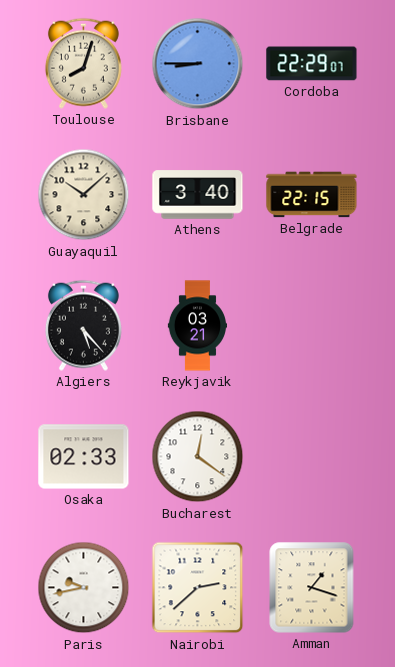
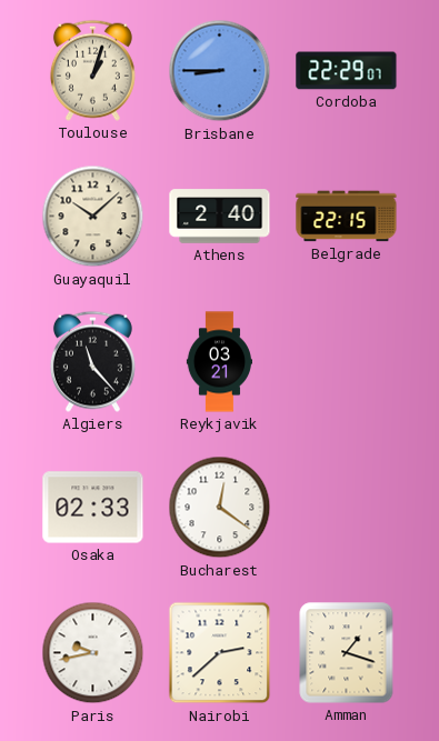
Toulouse: 8:03 -> 1:03
Athens: 3:40 -> 2:40
Algiers: 5:23 -> 11:23
